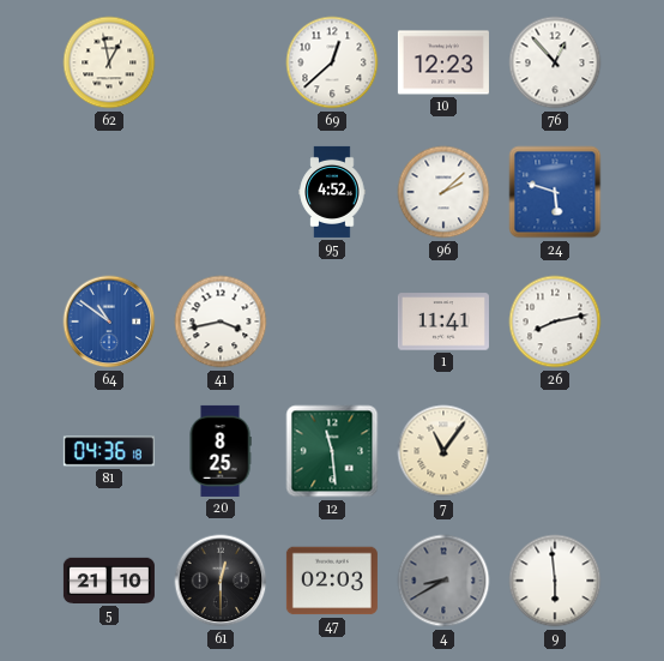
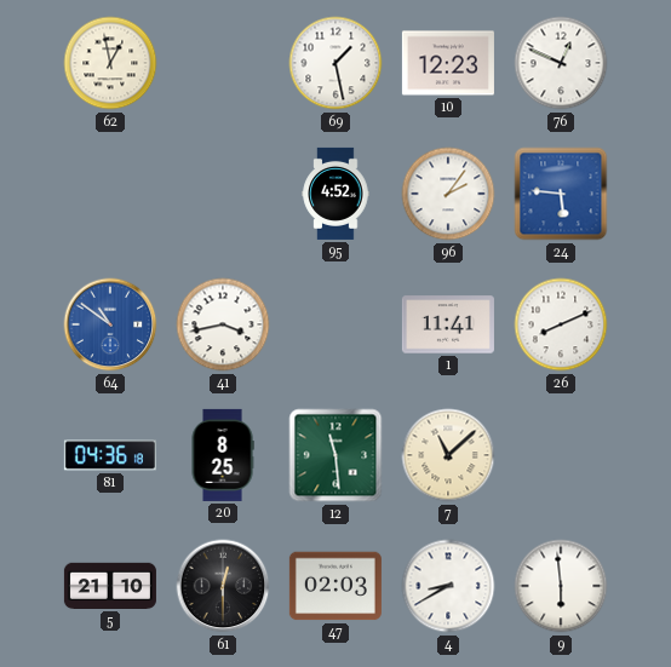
69: 12:38 -> 1:28
76: 12:53 -> 12:49
96: 2:08 -> 2:06
24: 5:48 -> 5:46
26: 8:13 -> 8:11
7: 11:06 -> 11:08
4 dial: grey -> white
